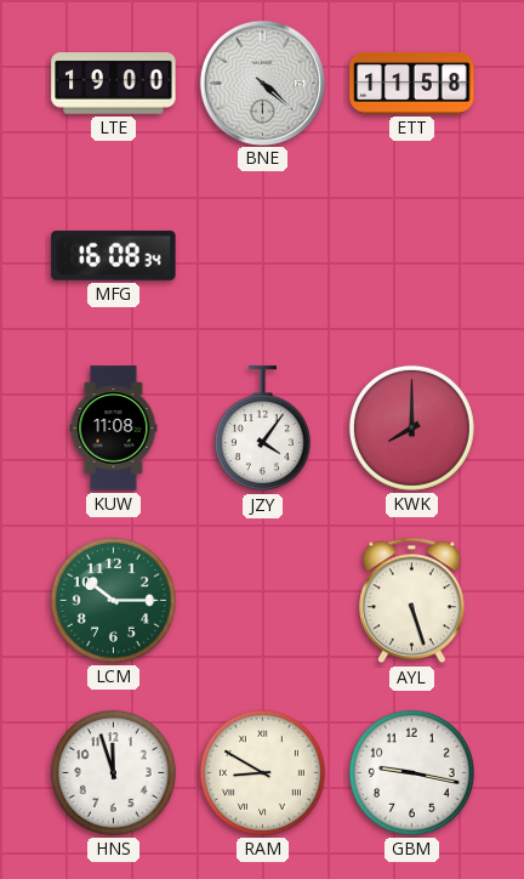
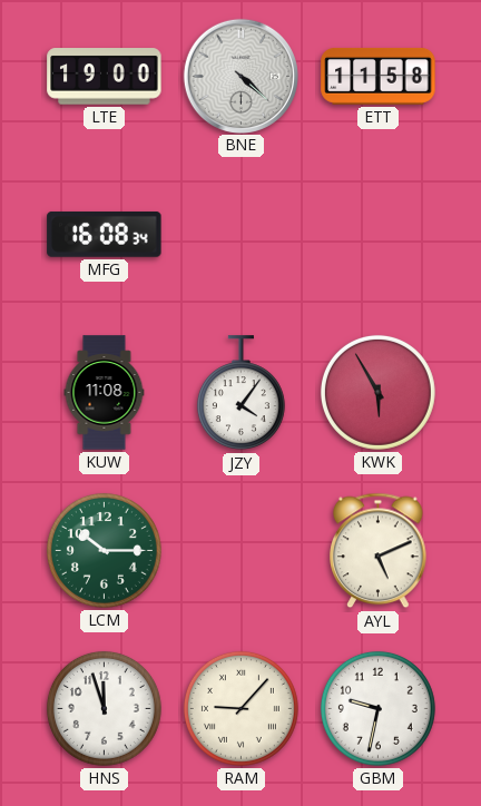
KWK: 8:00 -> 5:55
AYL: 5:27 -> 5:11
RAM: 8:50 -> 9:07
GBM: 9:17 -> 9:32
